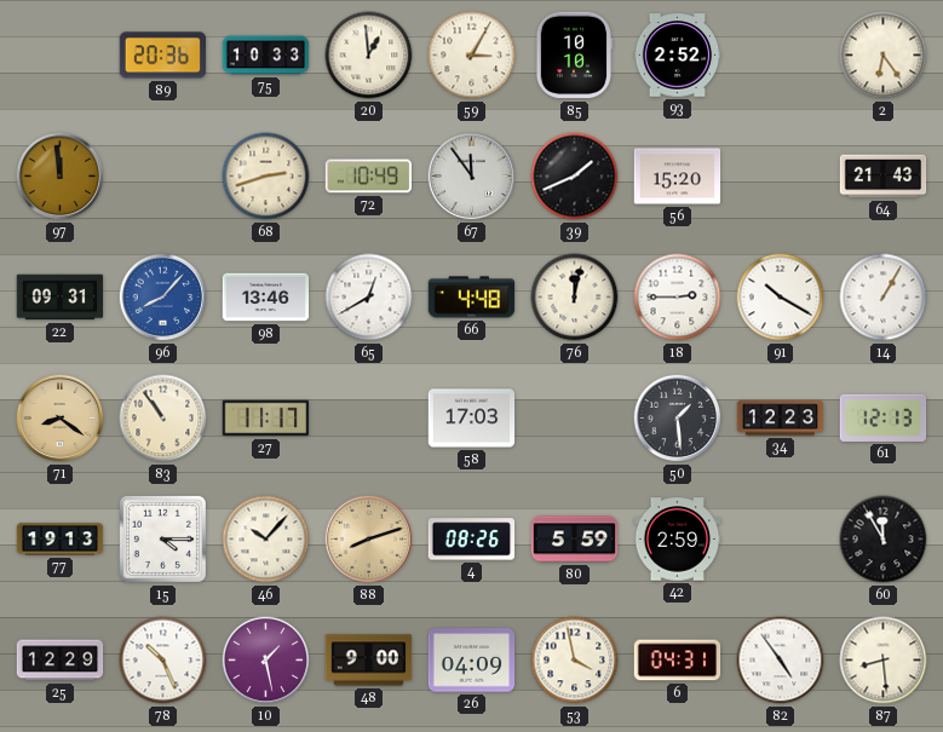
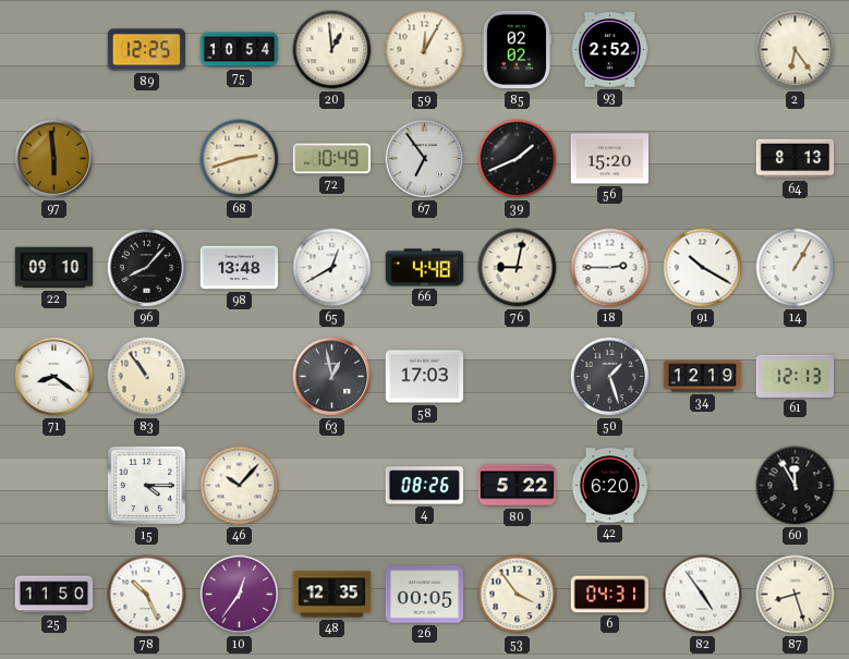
89: 20:36 -> 12:25
75: 10:33 -> 10:54
59: 3:05 -> 12:05
85: 10:10 -> 02:02
97: 11:59 -> 5:59
67: 11:54 -> 6:54
64: 21:43 -> 8:13
22: 09:31 -> 09:10
96 dial: blue -> black
98: 13:46 -> 13:48
76: 12:02 -> 9:02
71 dial: champagne -> white
27: 11:17 -> none
63: none -> 12:58
50: 1:29 -> 1:27
34: 12:23 -> 12:19
77: 19:13 -> none
88: 8:12 -> none
80: 5:59 -> 5:22
42: 2:59 -> 6:20
25: 12:29 -> 11:50
10: 1:28 -> 12:36
48: 9:00 -> 12:35
26: 04:09 -> 00:05
53: 3:58 -> 3:54
87: 8:29 -> 8:27
